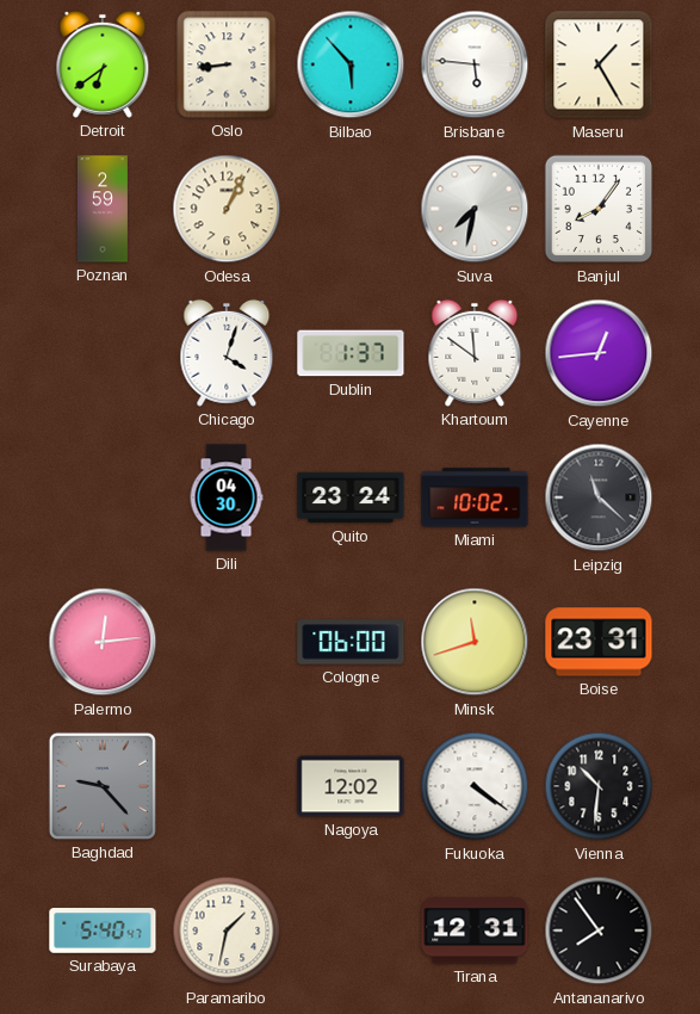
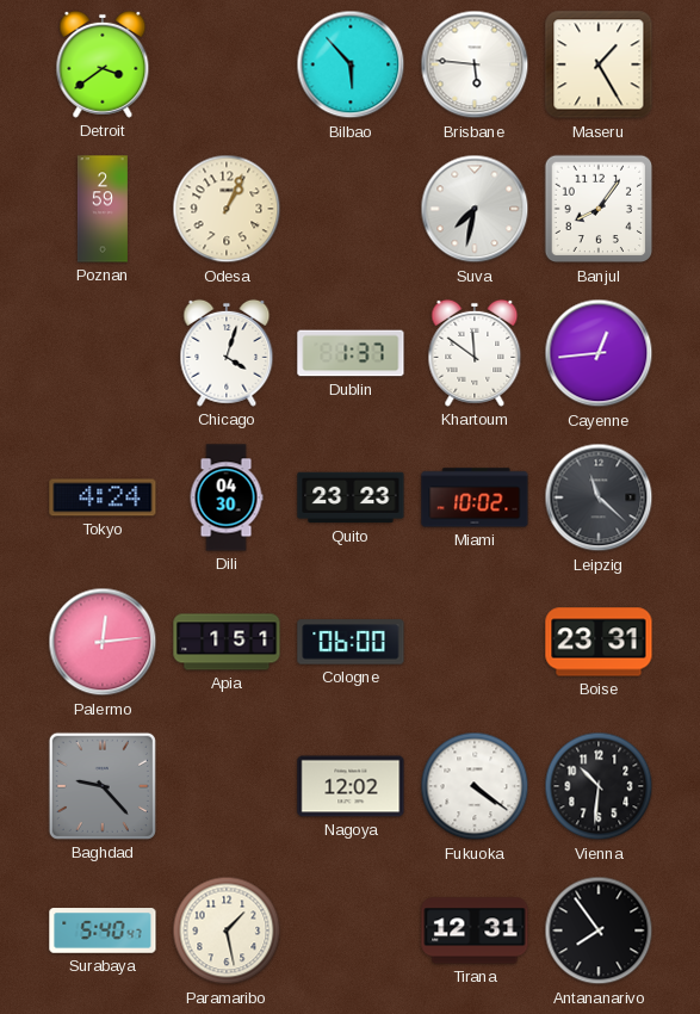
Detroit: 6:39 -> 3:39
Oslo: 8:44 -> none
Tokyo: none -> 4:24
Quito: 23:24 -> 23:23
Apia: none -> 1:51
Minsk: 11:42 -> none
Paramaribo: 1:32 -> 1:28
